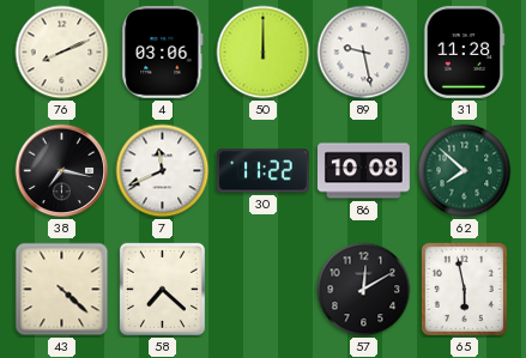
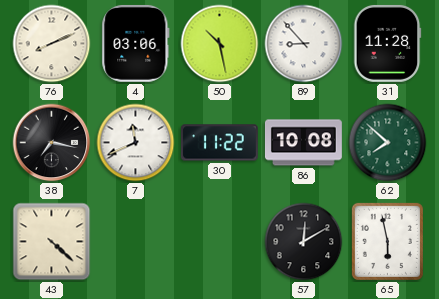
50: 12:00 -> 10:28
89: 9:28 -> 8:53
58: 7:22 -> none
